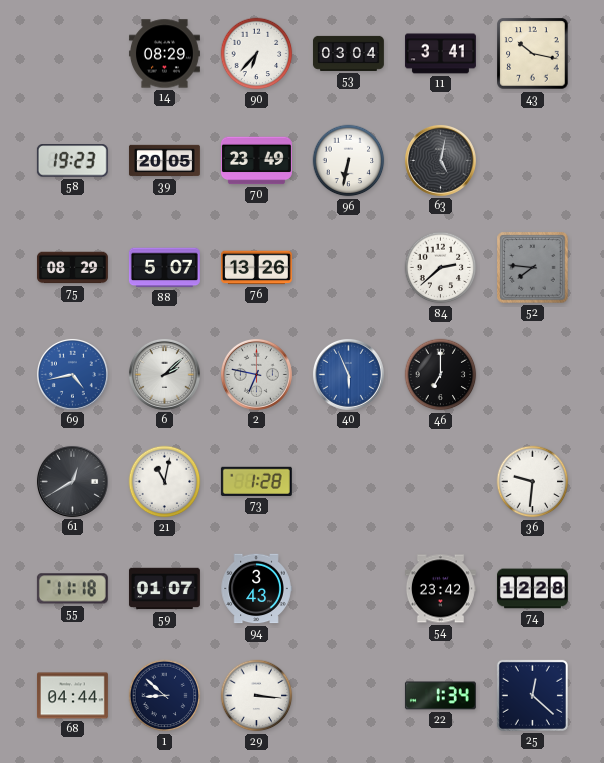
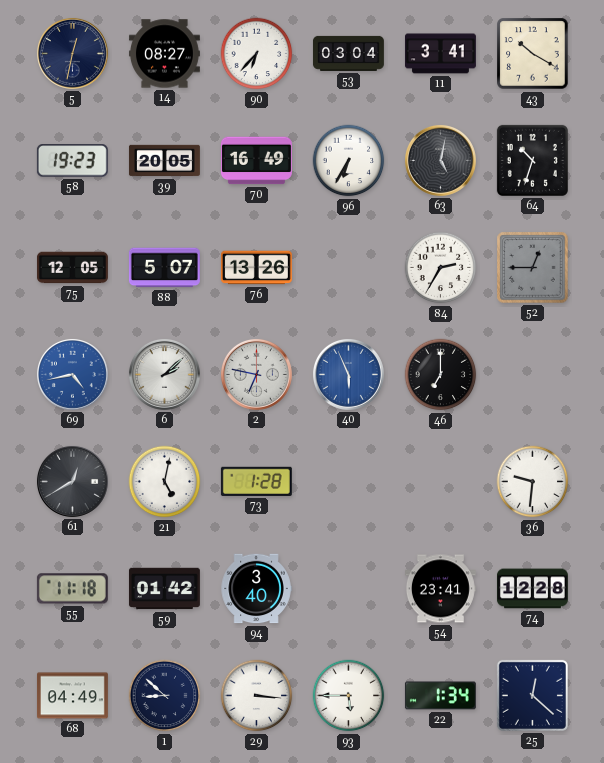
5: none -> 12:32
14: 08:29 -> 08:27
43: 10:17 -> 10:20
70: 23:49 -> 16:49
96: 6:32 -> 6:35
64: none -> 10:33
75: 08:29 -> 12:05
84: 2:38 -> 2:35
52: 7:46 -> 12:45
21: 11:02 -> 5:02
59: 01:07 -> 01:42
94: 3:43 -> 3:40
54: 23:42 -> 23:41
68: 04:44 -> 04:49
93: none -> 5:45
